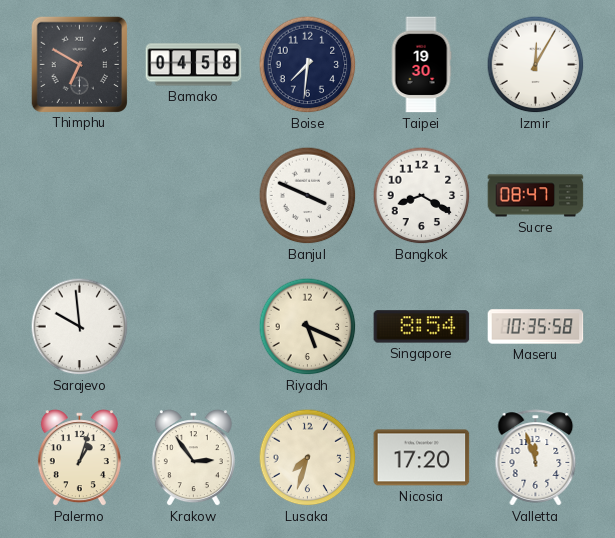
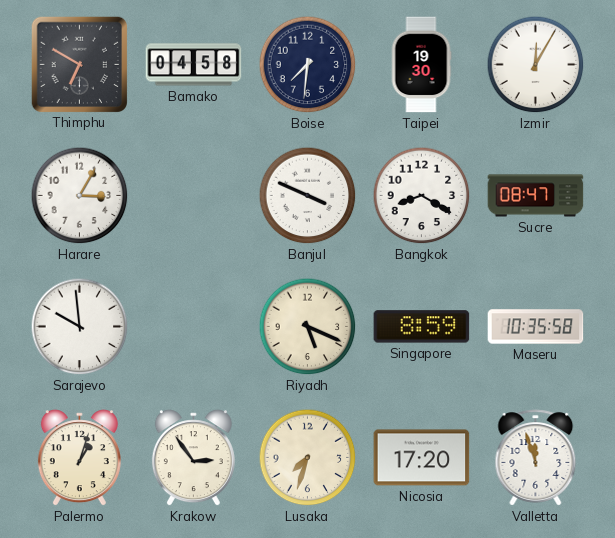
Harare: none -> 3:05
Singapore: 8:54 -> 8:59
